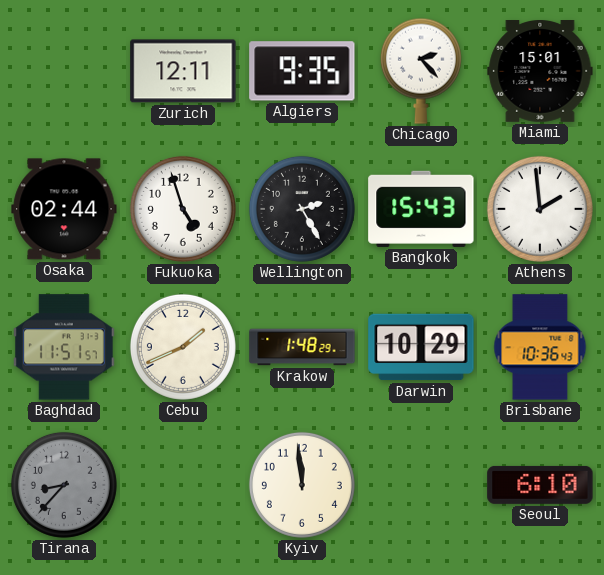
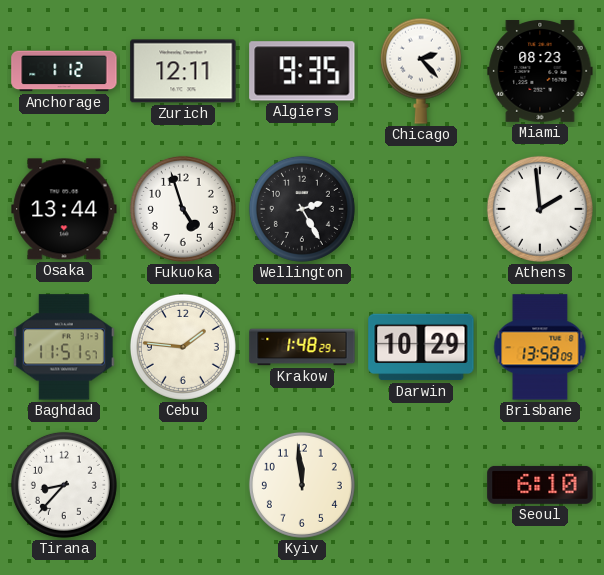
Anchorage: none -> 1:12
Miami: 15:01 -> 08:23
Osaka: 02:44 -> 13:44
Bangkok: 15:43 -> none
Cebu: 1:41 -> 1:46
Brisbane: 10:36 -> 13:58
Tirana dial: grey -> white
